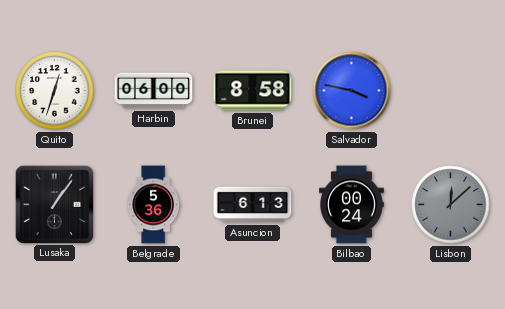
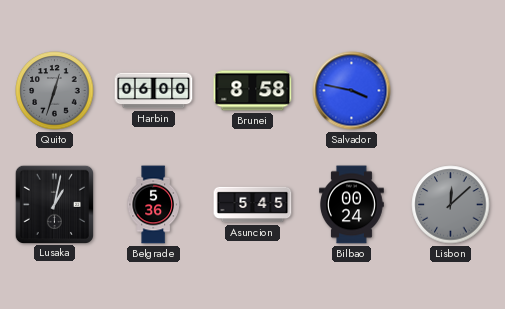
Quito dial: white -> grey
Lusaka: 1:06 -> 1:02
Asuncion: 6:13 -> 5:45
